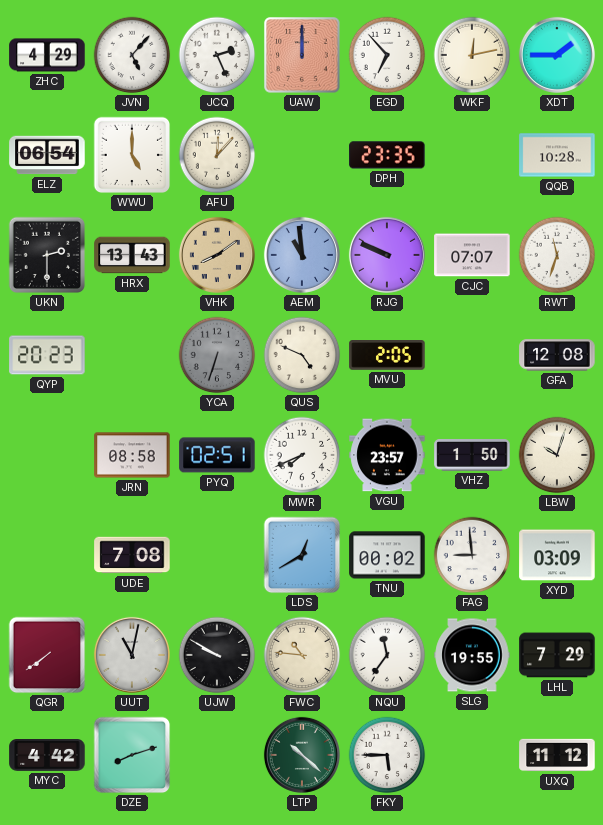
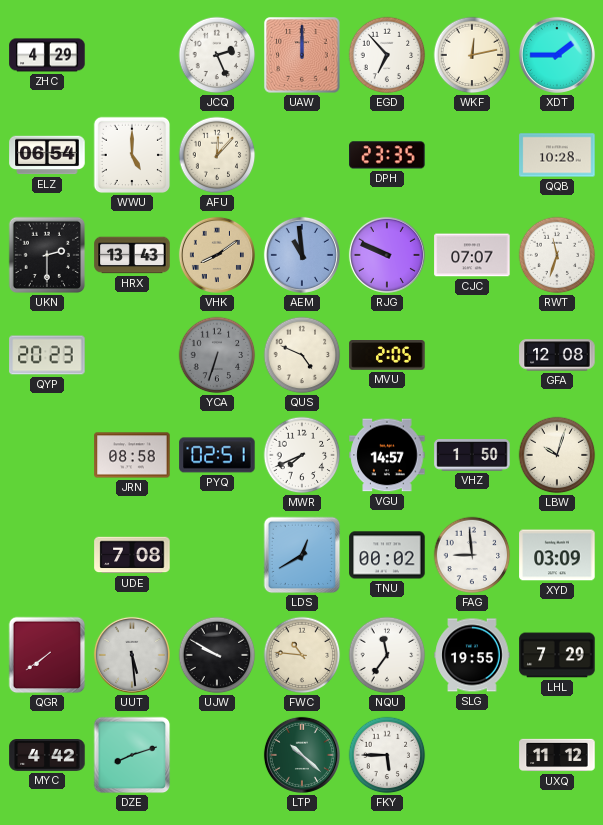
JVN: 5:07 -> none
VGU: 23:57 -> 14:57
UUT: 11:02 -> 5:29
